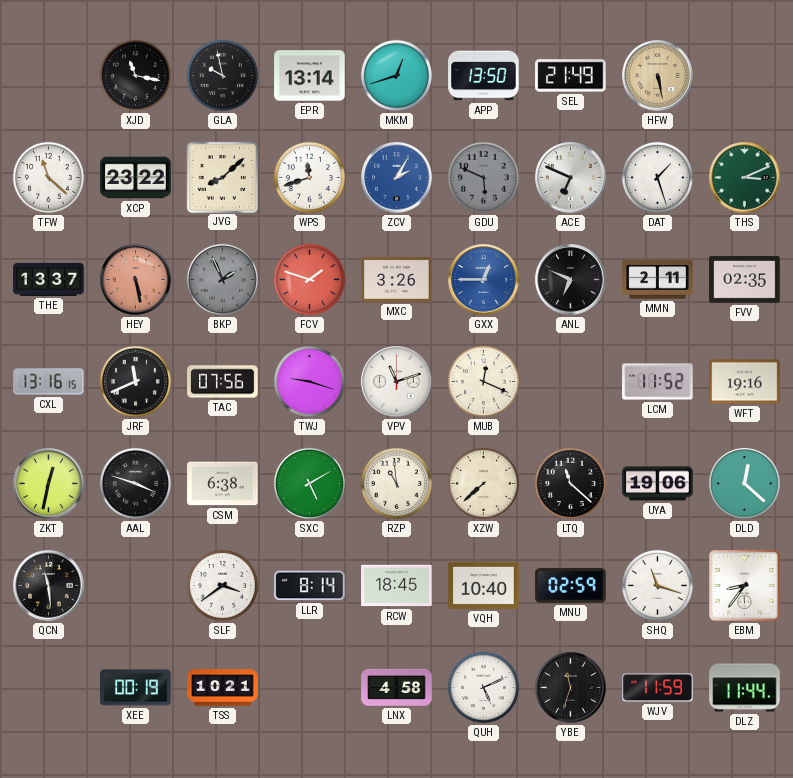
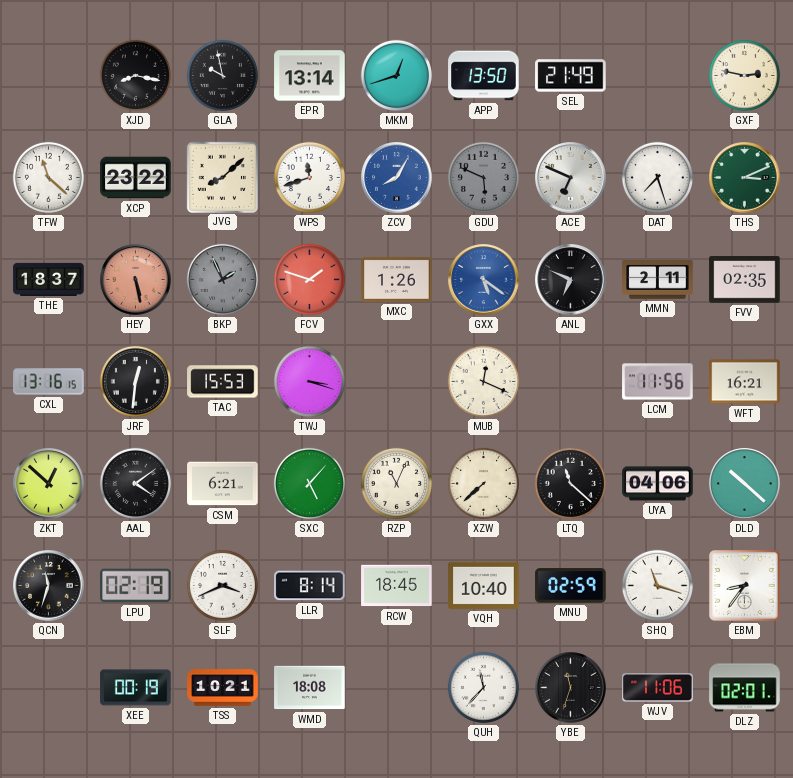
XJD: 11:17 -> 8:17
HFW: 5:28 -> none
GXF: none -> 2:47
ZCV: 2:05 -> 8:05
DAT: 1:27 -> 7:27
THE: 13:37 -> 18:37
MXC: 3:26 -> 1:26
GXX: 12:45 -> 5:21
JRF: 11:41 -> 12:31
TAC: 07:56 -> 15:53
TWJ: 9:18 -> 3:18
VPV: 11:12 -> none
LCM: 11:52 -> 11:56
WFT: 19:16 -> 16:21
ZKT: 12:32 -> 12:52
AAL: 3:48 -> 4:09
CSM: 6:38 -> 6:21
SXC: 5:10 -> 5:07
RZP: 10:59 -> 11:04
UYA: 19:06 -> 04:06
DLD: 12:22 -> 10:22
QCN: 11:29 -> 11:33
LPU: none -> 02:19
SLF: 3:39 -> 3:41
WMD: none -> 18:08
LNX: 4:58 -> none
QUH: 5:11 -> 11:37
WJV: 11:59 -> 11:06
DLZ: 11:44 -> 02:01
